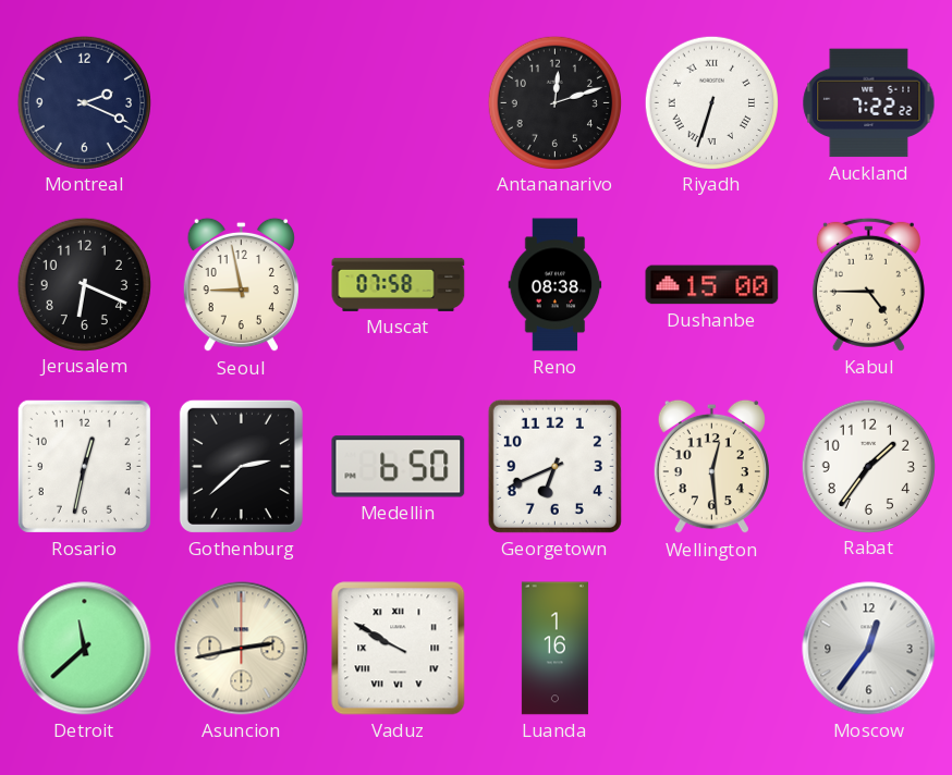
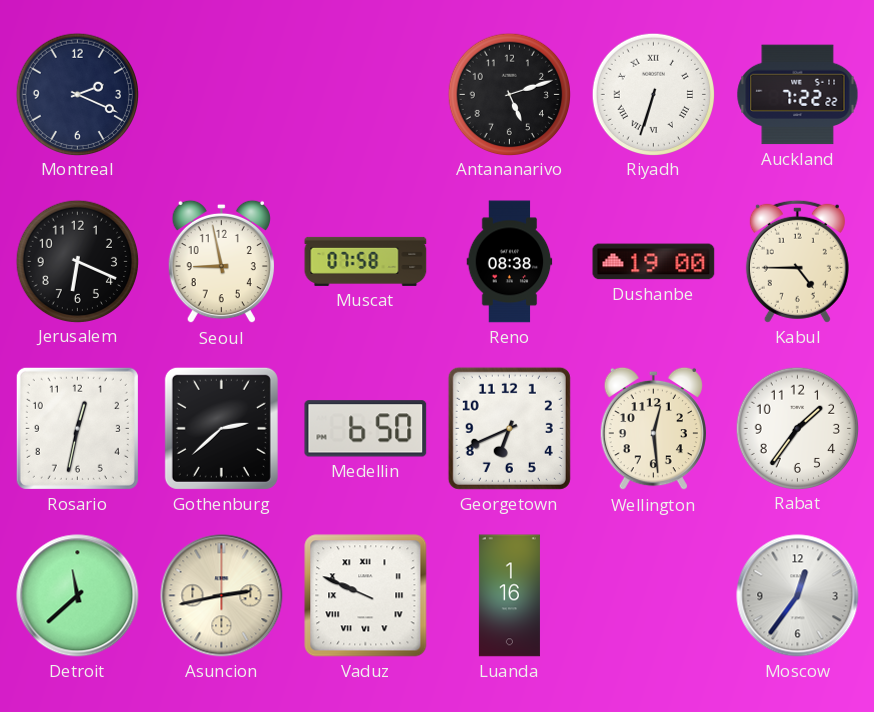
Antananarivo: 12:12 -> 5:12
Dushanbe: 15:00 -> 19:00
Vaduz: 9:50 -> 9:49
